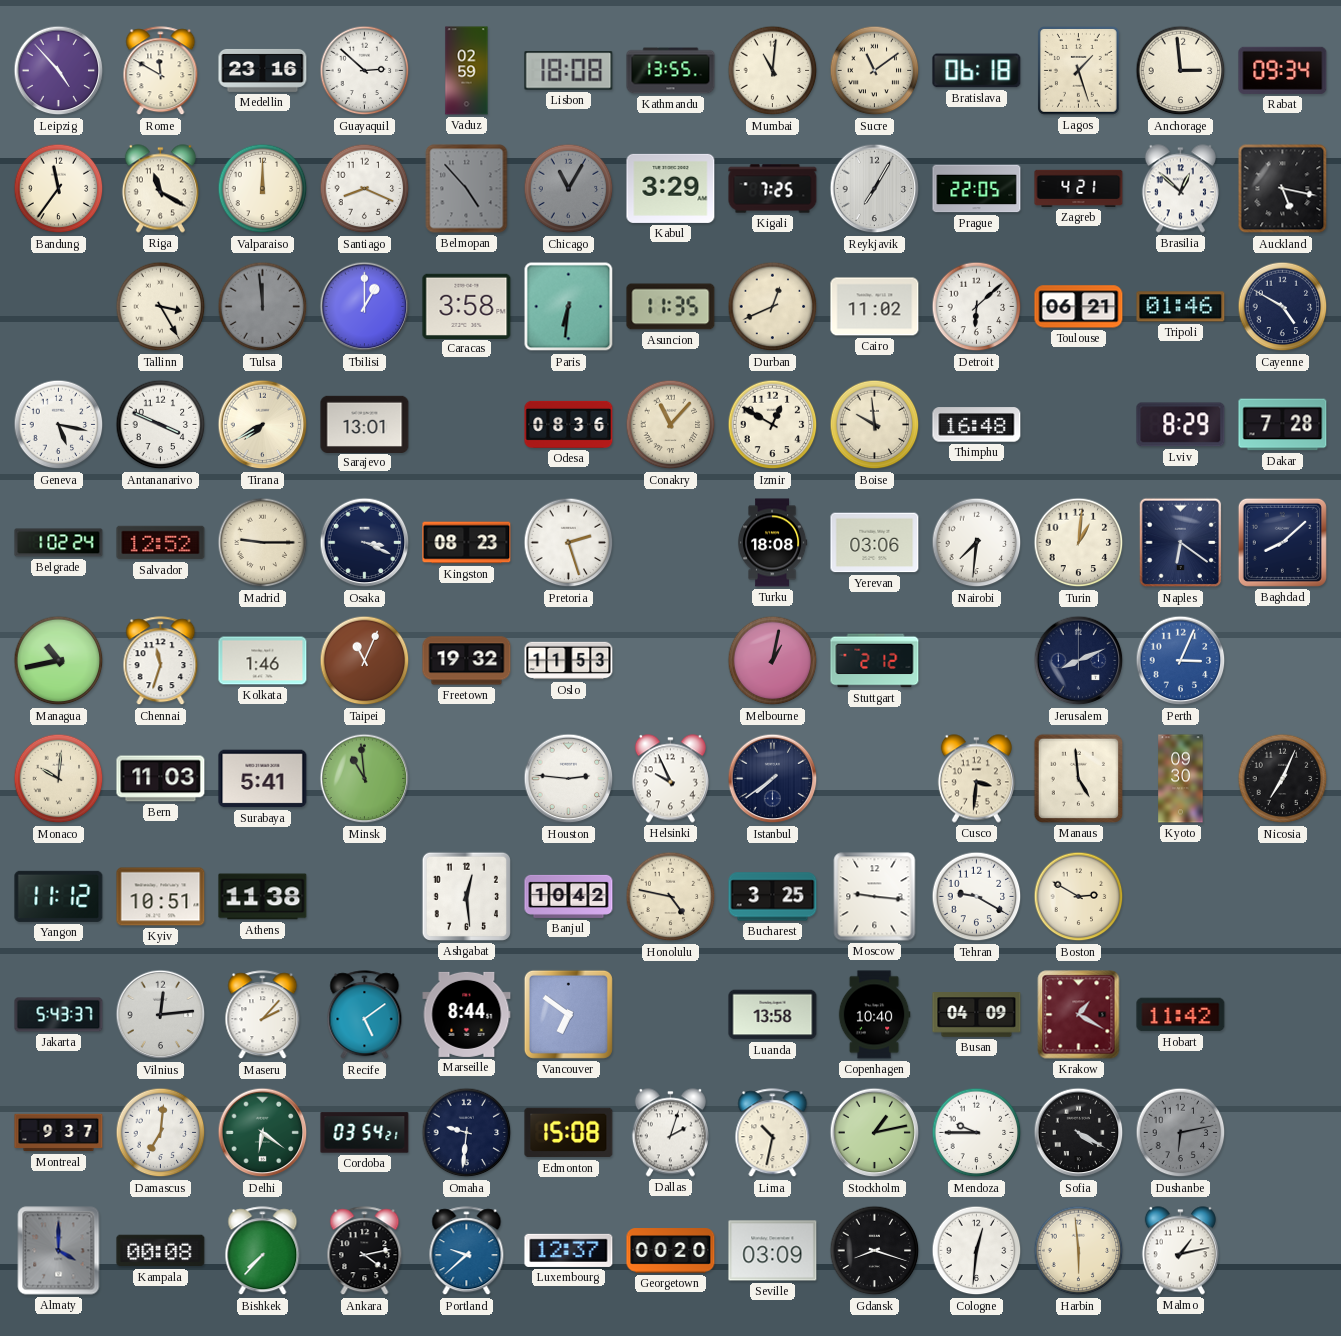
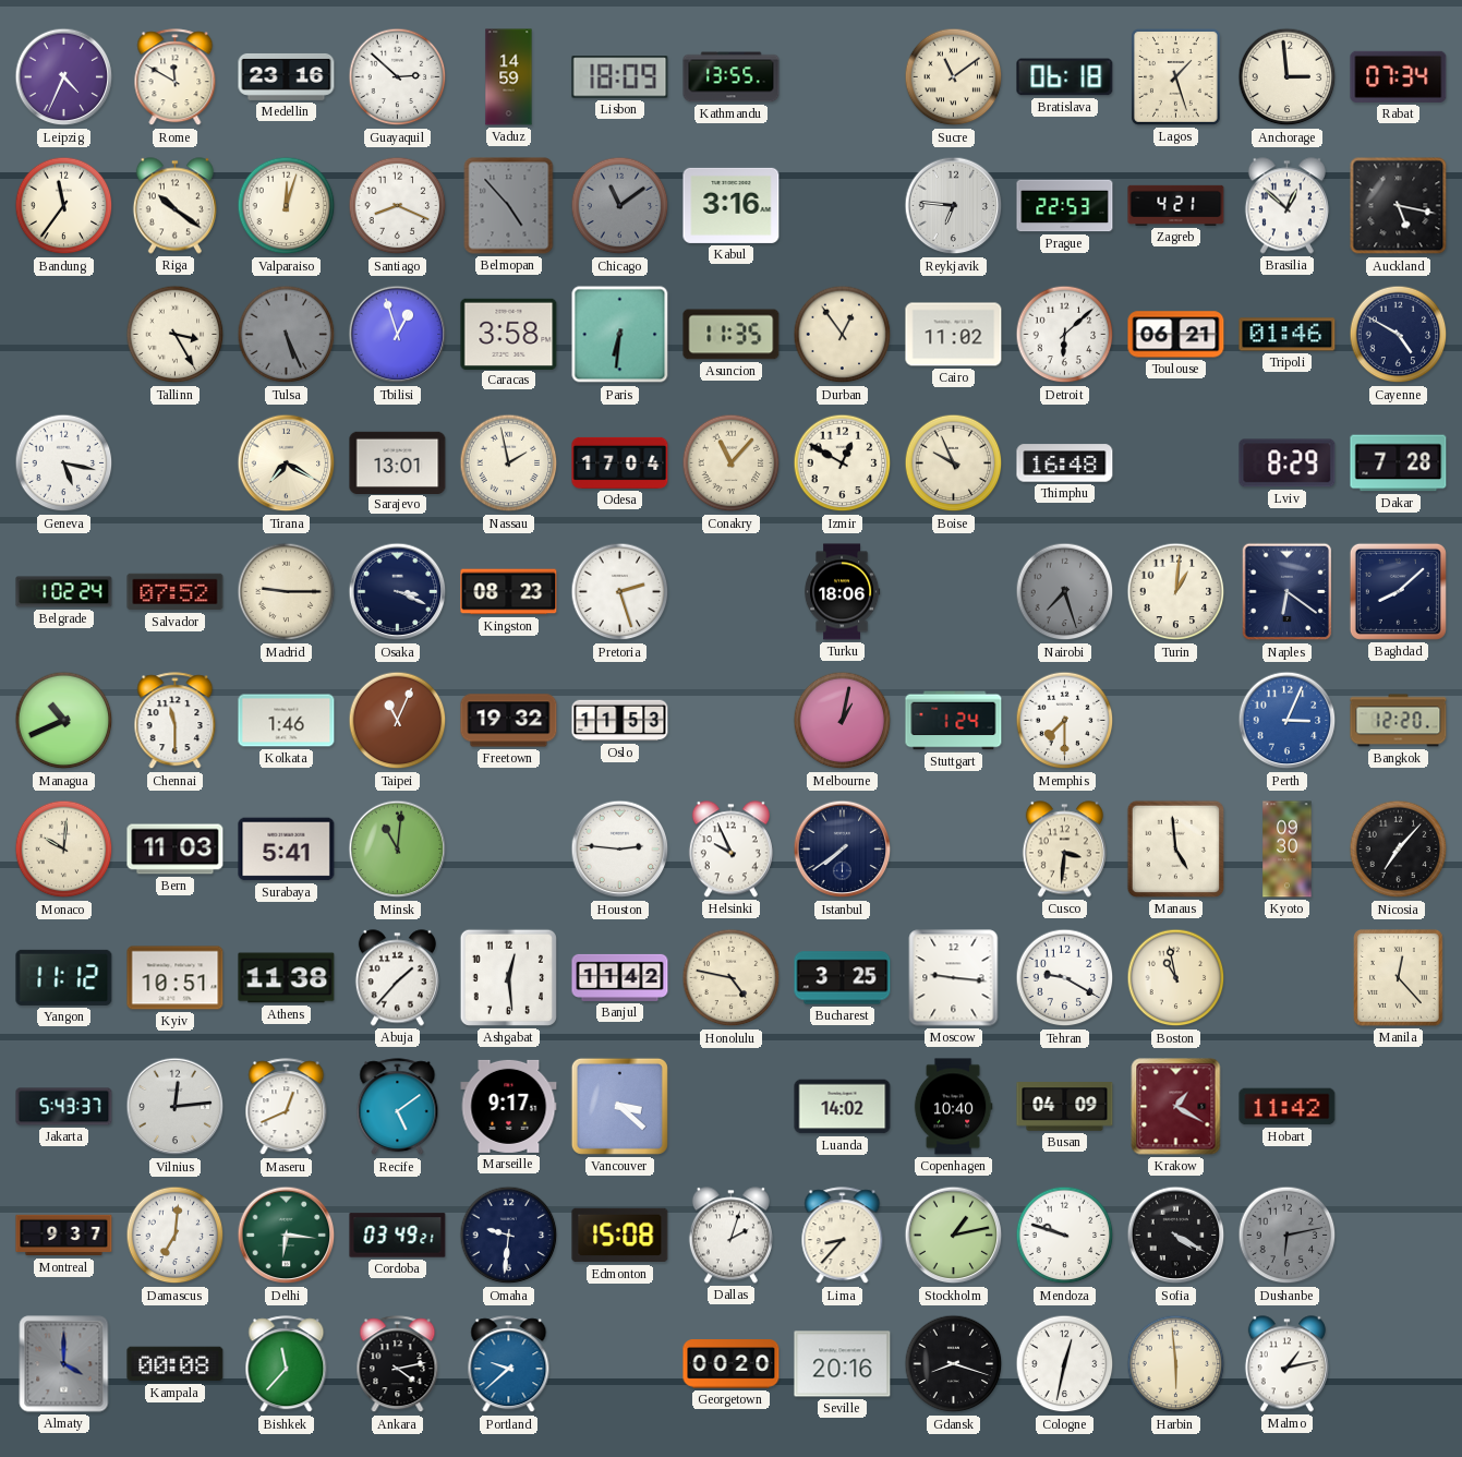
Leipzig: 4:53 -> 4:34
Vaduz: 02:59 -> 14:59
Lisbon: 18:08 -> 18:09
Mumbai: 11:01 -> none
Rabat: 09:34 -> 07:34
Riga: 11:20 -> 10:21
Valparaiso: 12:00 -> 12:03
Chicago: 11:05 -> 11:09
Kabul: 3:29 -> 3:16
Kigali: 7:25 -> none
Reykjavik: 7:05 -> 6:46
Prague: 22:05 -> 22:53
Tulsa: 11:59 -> 5:26
Tbilisi: 1:00 -> 12:57
Durban: 12:41 -> 12:54
Antananarivo: 3:49 -> none
Tirana: 7:40 -> 7:20
Nassau: none -> 1:58
Odesa: 08:36 -> 17:04
Boise: 9:59 -> 9:56
Salvador: 12:52 -> 07:52
Turku: 18:08 -> 18:06
Yerevan: 03:06 -> none
Nairobi: 7:31 -> 7:27
Nairobi dial: white -> grey
Managua: 10:43 -> 10:41
Chennai: 11:33 -> 11:30
Stuttgart: 2:12 -> 1:24
Memphis: none -> 7:30
Jerusalem: 8:11 -> none
Bangkok: none -> 12:20
Minsk: 10:59 -> 11:01
Nicosia: 7:04 -> 7:07
Abuja: none -> 1:37
Banjul: 10:42 -> 11:42
Boston: 2:50 -> 10:58
Manila: none -> 12:23
Maseru: 2:07 -> 12:41
Marseille: 8:44 -> 9:17
Vancouver: 6:51 -> 3:22
Luanda: 13:58 -> 14:02
Delhi: 6:21 -> 6:16
Cordoba: 03:54 -> 03:49
Lima: 10:32 -> 8:37
Mendoza: 9:45 -> 9:48
Bishkek: 7:37 -> 11:37
Luxembourg: 12:37 -> none
Seville: 03:09 -> 20:16
Cologne: 12:31 -> 12:32
